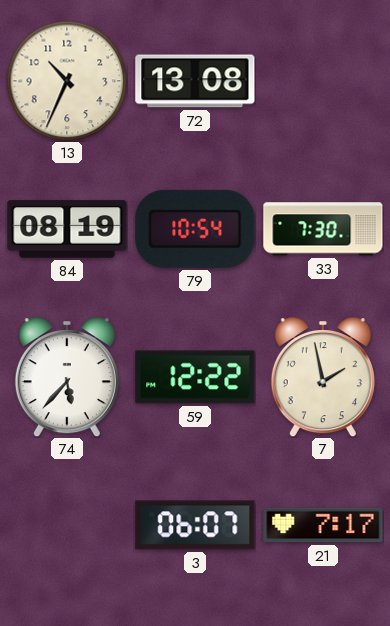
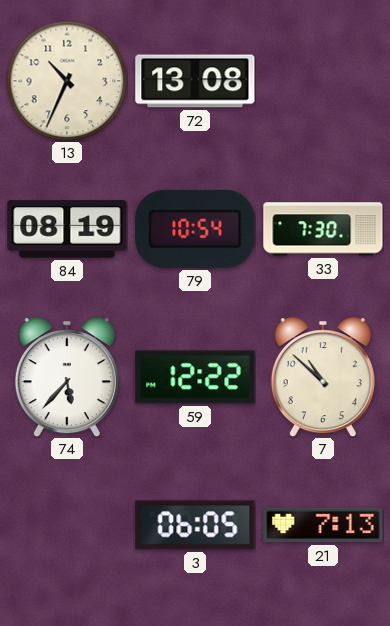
7: 1:58 -> 10:52
3: 06:07 -> 06:05
21: 7:17 -> 7:13
